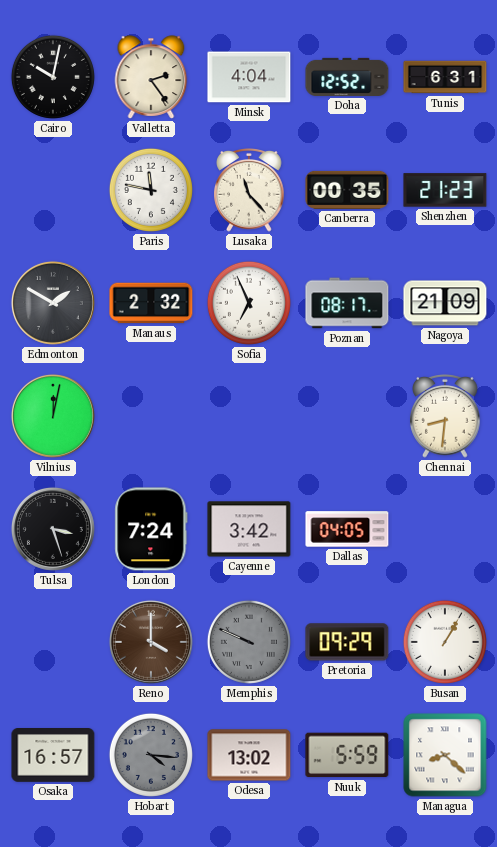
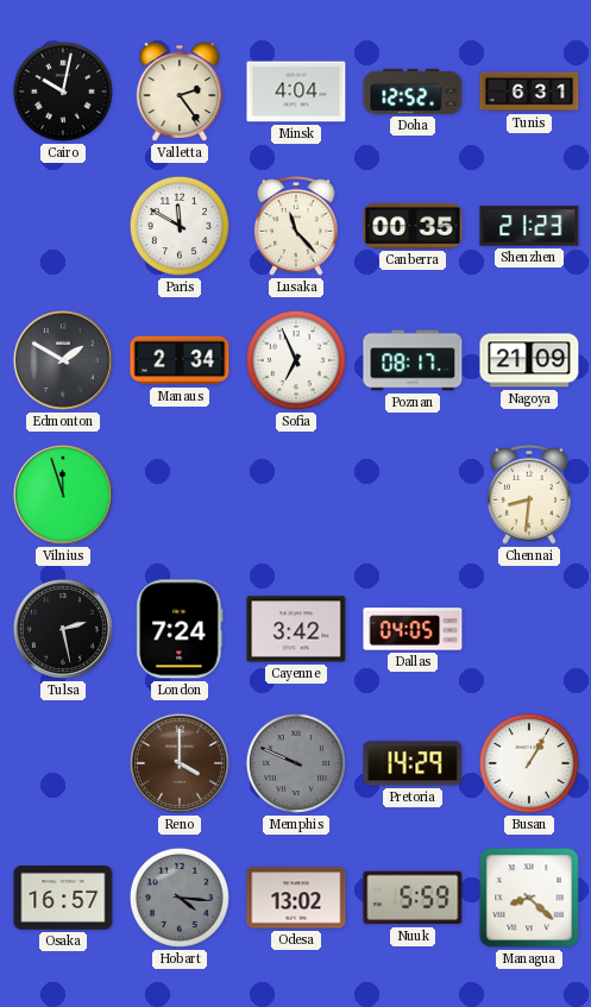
Paris: 11:47 -> 11:50
Manaus: 2:32 -> 2:34
Vilnius: 12:02 -> 11:57
Tulsa: 3:27 -> 2:28
Pretoria: 09:29 -> 14:29
